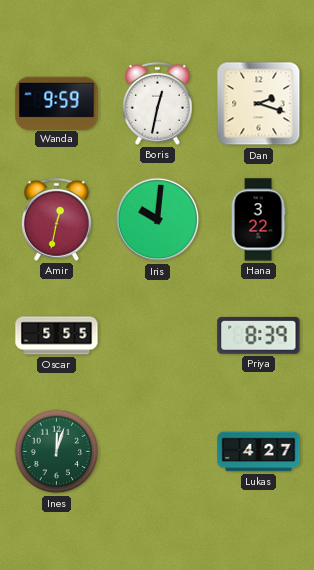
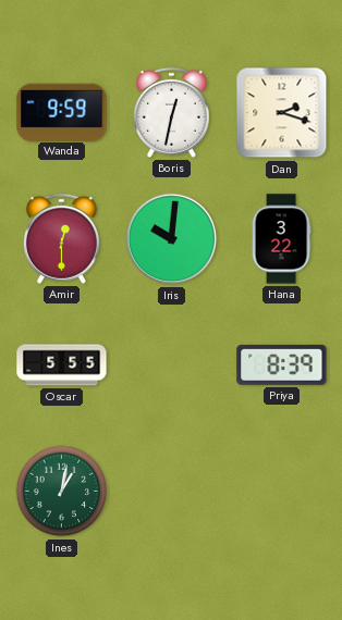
Amir: 12:32 -> 12:30
Ines: 12:03 -> 1:02
Lukas: 4:27 -> none
